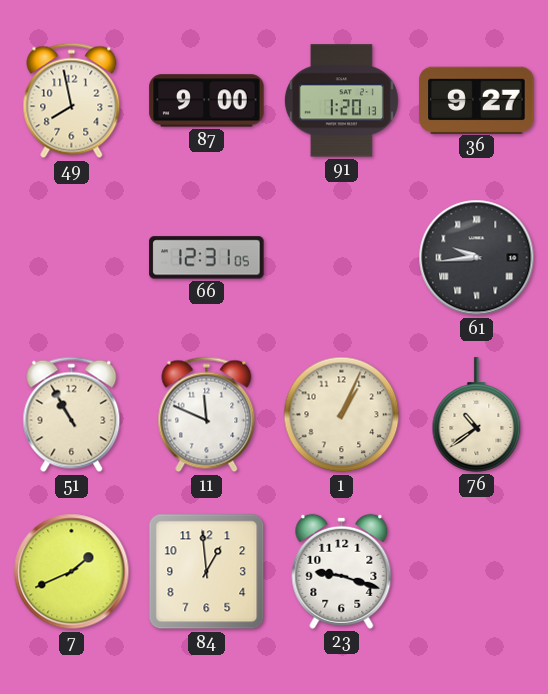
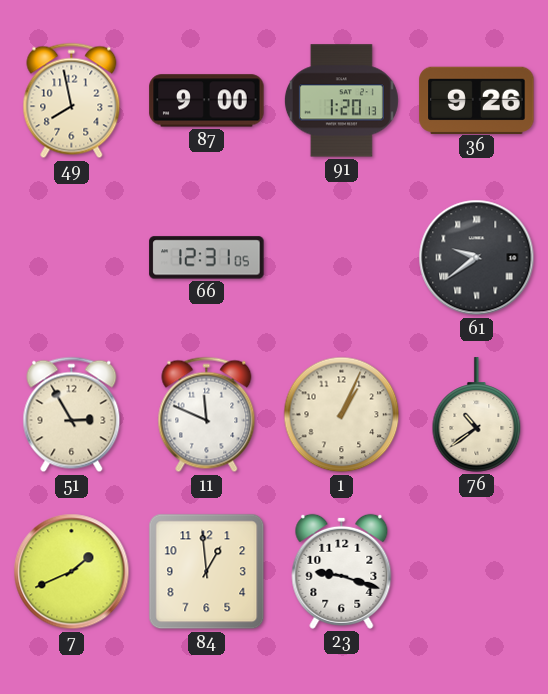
36: 9:27 -> 9:26
61: 9:44 -> 9:39
51: 10:55 -> 2:55
